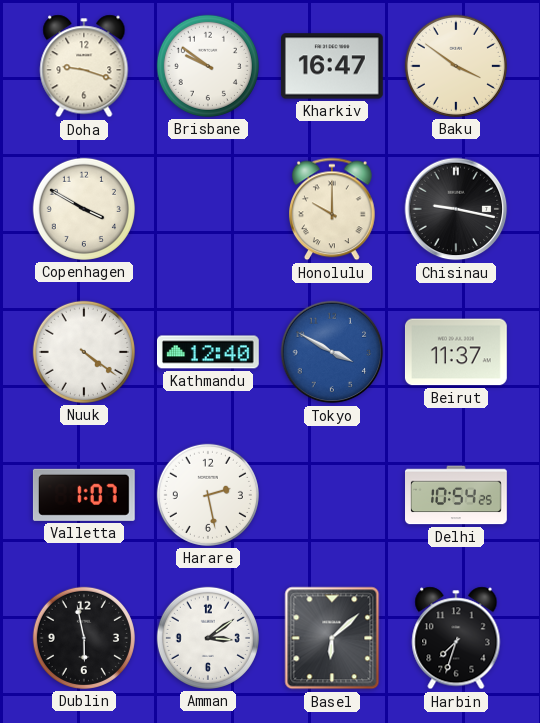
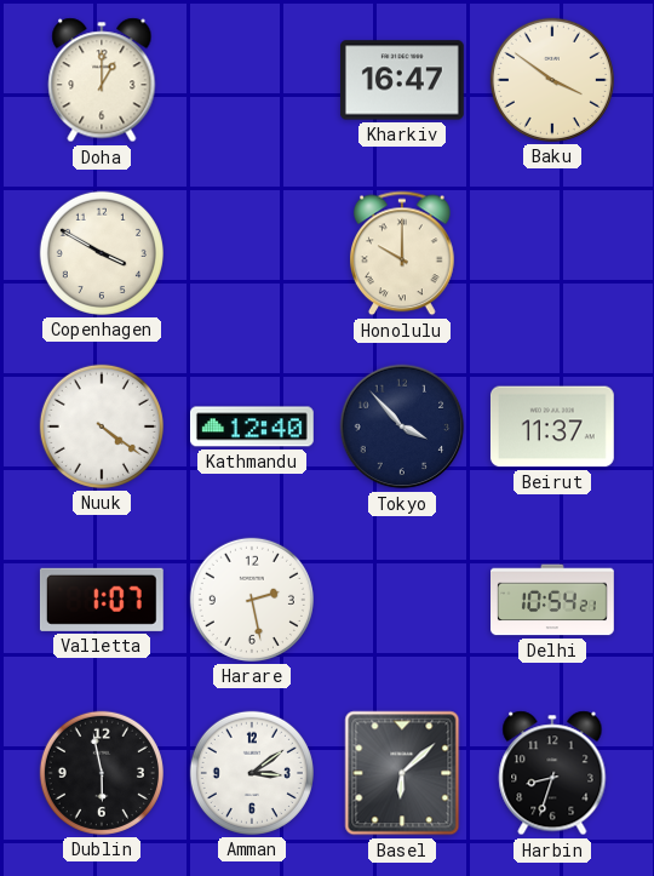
Doha: 9:18 -> 1:00
Brisbane: 9:51 -> none
Chisinau: 9:17 -> none
Tokyo: 3:50 -> 3:53
Tokyo dial: blue -> navy
Delhi: 10:54:25 -> 10:54:21
Harbin: 7:33 -> 8:33
